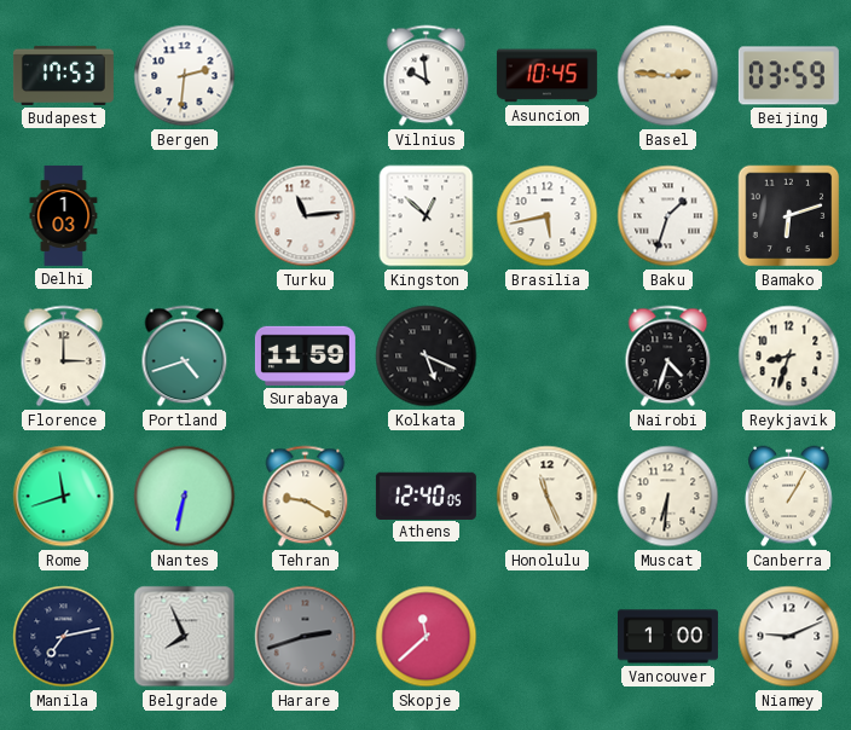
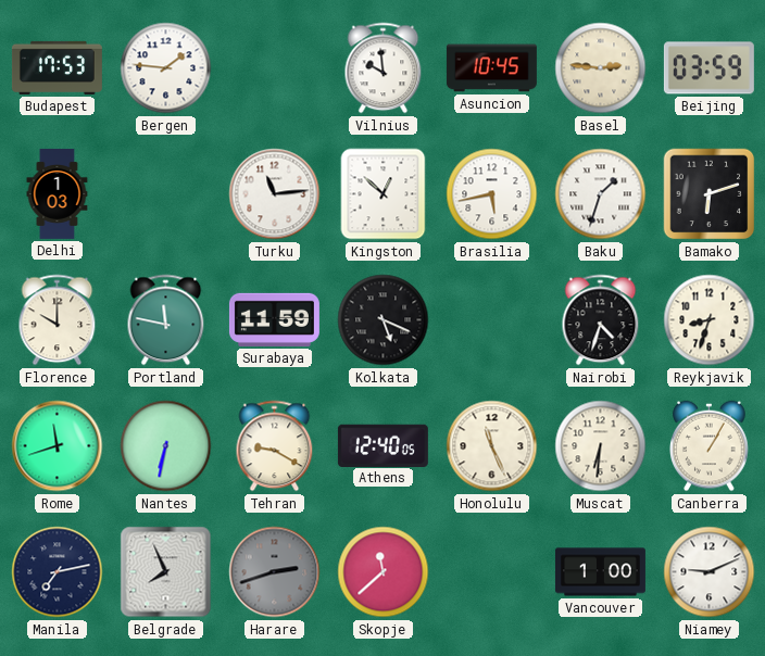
Bergen: 2:31 -> 1:46
Florence: 3:00 -> 10:00
Portland: 4:42 -> 11:47
